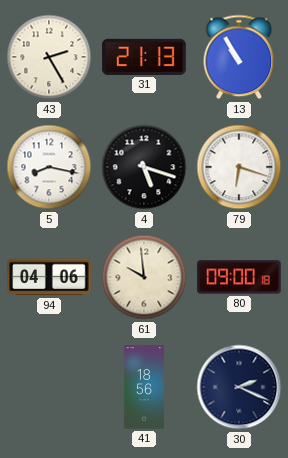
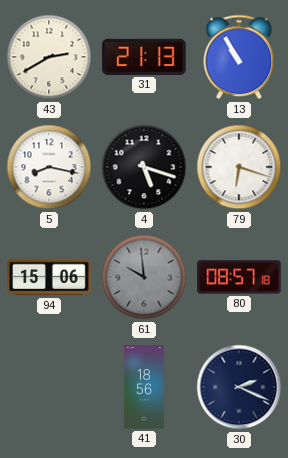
43: 2:25 -> 2:40
94: 04:06 -> 15:06
61 dial: cream -> grey
80: 09:00 -> 08:57
